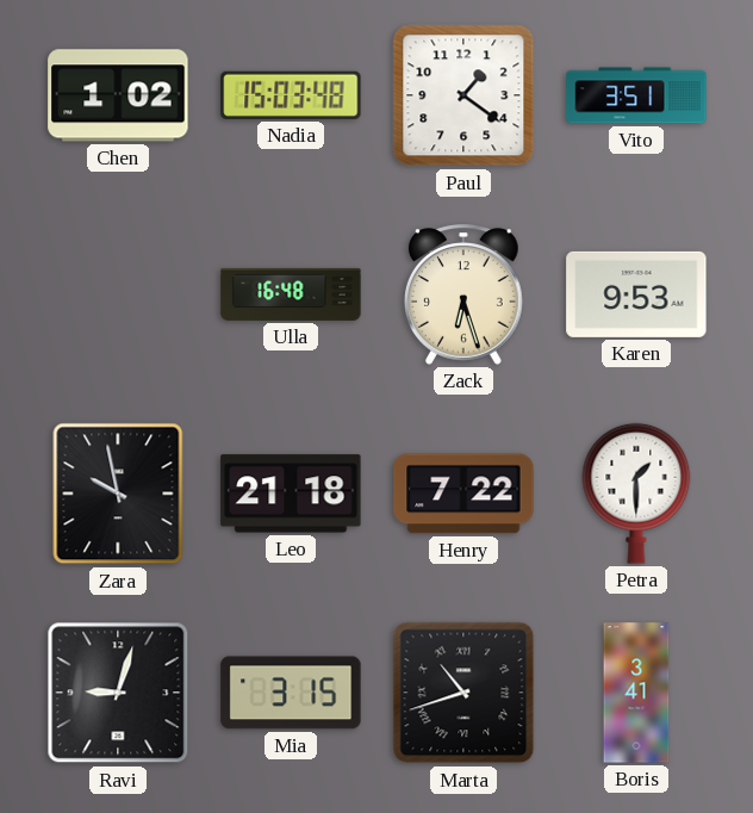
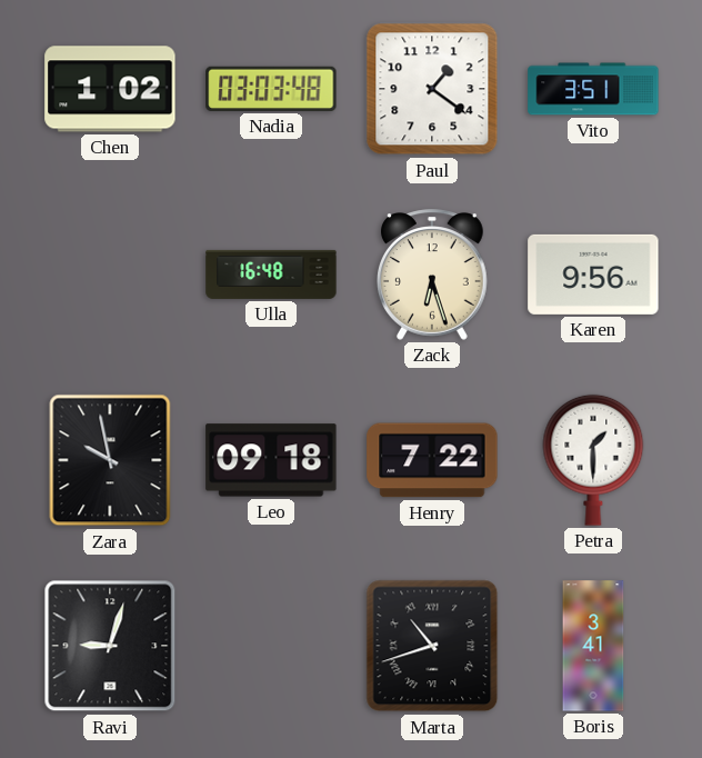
Nadia: 15:03 -> 03:03
Karen: 9:53 -> 9:56
Leo: 21:18 -> 09:18
Mia: 3:15 -> none
